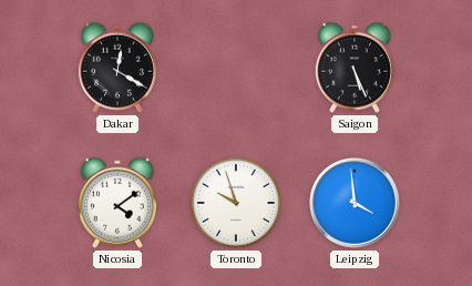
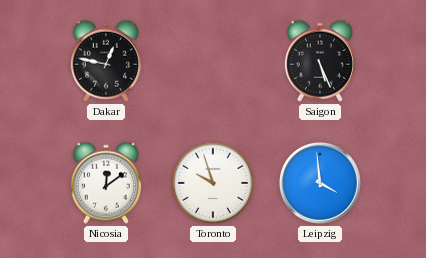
Dakar: 12:20 -> 12:47
Nicosia: 4:09 -> 12:09
